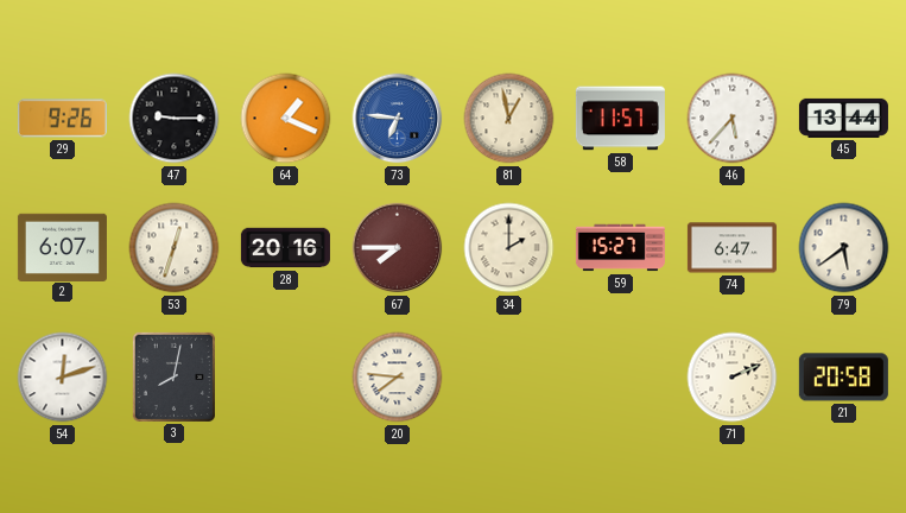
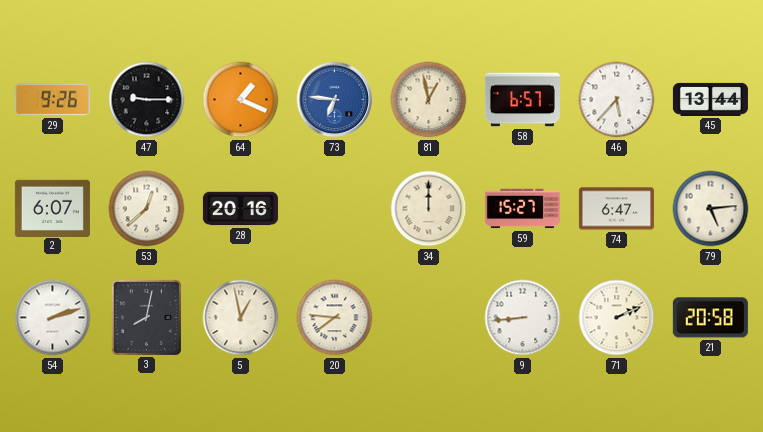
58: 11:57 -> 6:57
53: 12:33 -> 12:38
67: 7:45 -> none
34: 2:00 -> 12:00
79: 5:39 -> 5:14
54: 12:12 -> 2:12
5: none -> 12:58
9: none -> 8:44
